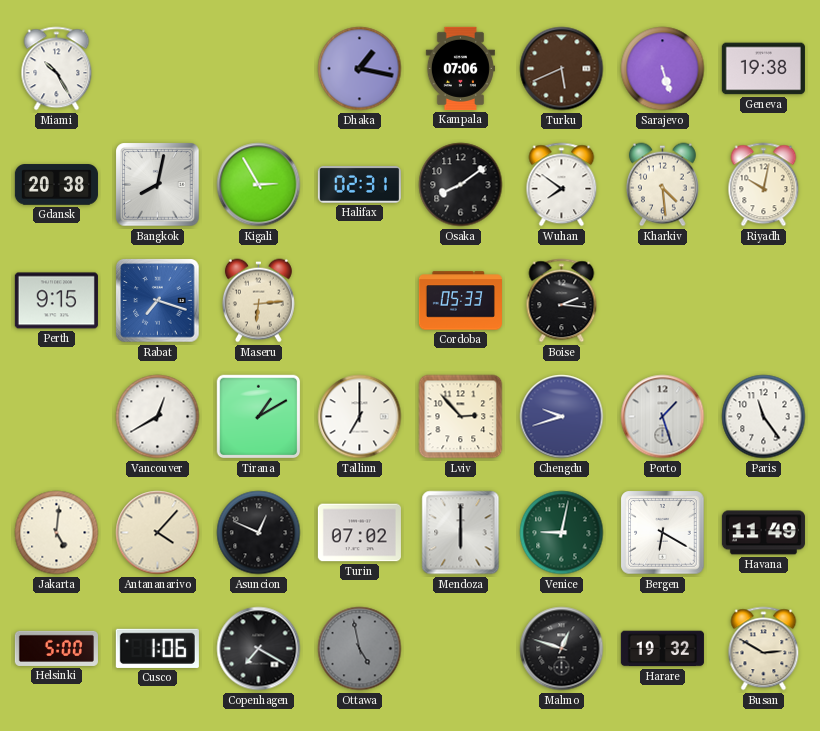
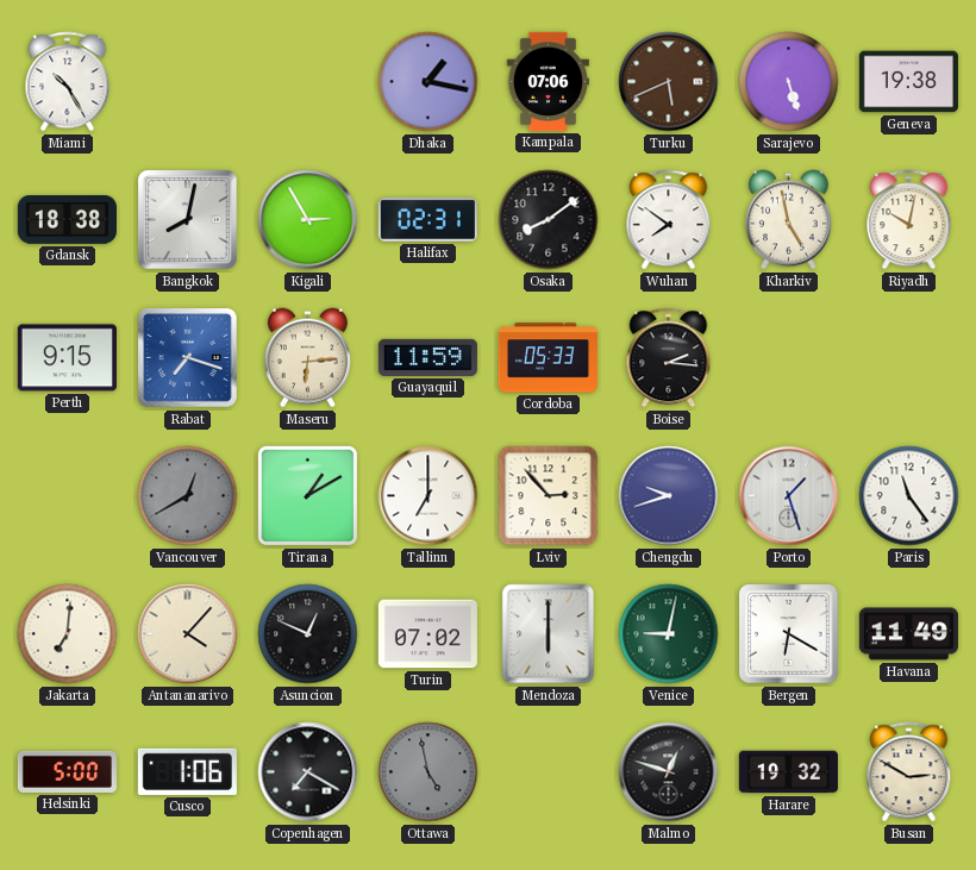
Gdansk: 20:38 -> 18:38
Kharkiv: 4:29 -> 4:58
Guayaquil: none -> 11:59
Vancouver dial: white -> grey
Jakarta: 5:01 -> 7:01
